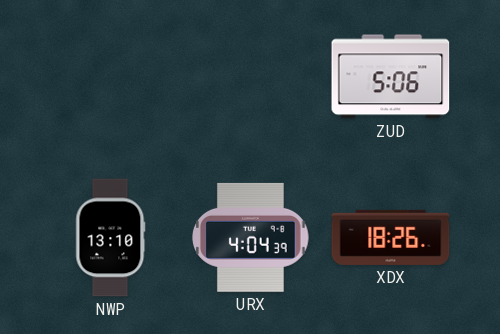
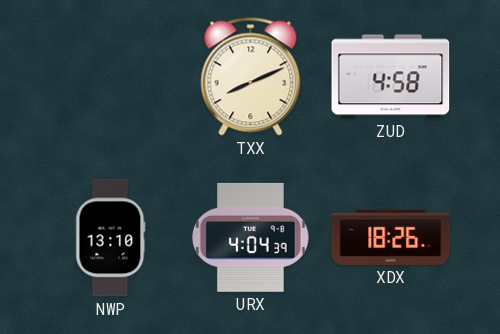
TXX: none -> 8:11
ZUD: 5:06 -> 4:58
